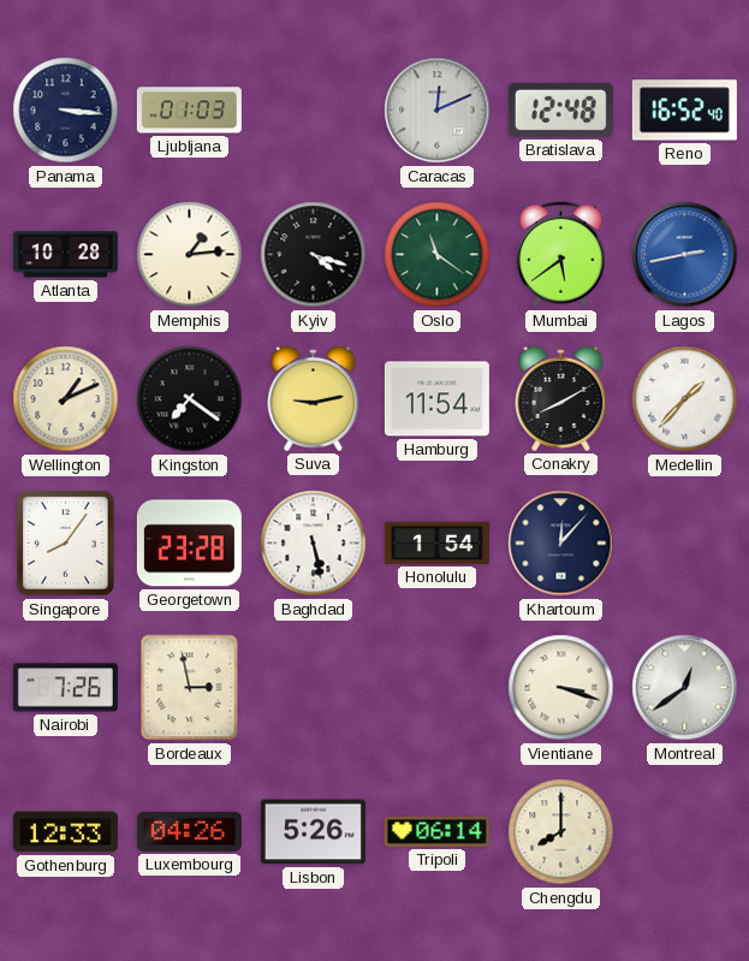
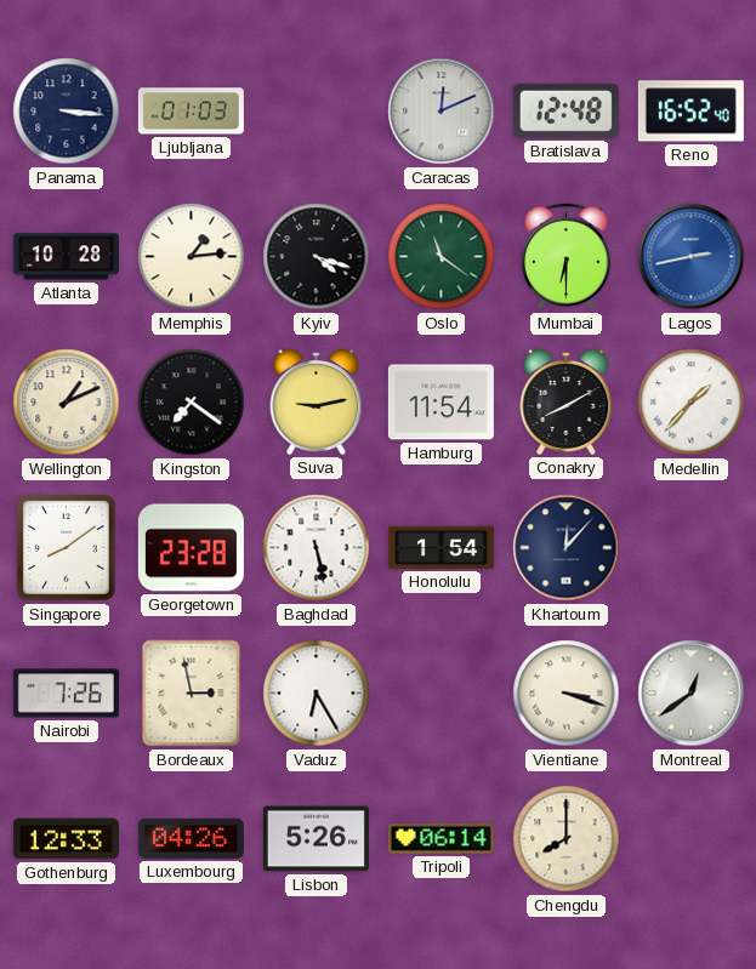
Mumbai: 5:39 -> 6:30
Singapore: 8:06 -> 8:09
Vaduz: none -> 6:25
